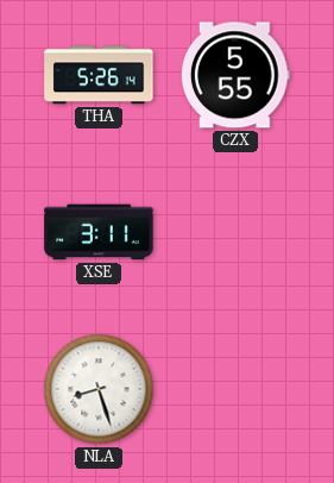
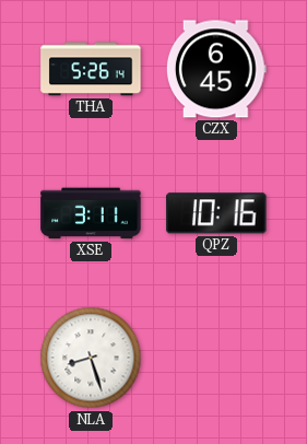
CZX: 5:55 -> 6:45
QPZ: none -> 10:16
